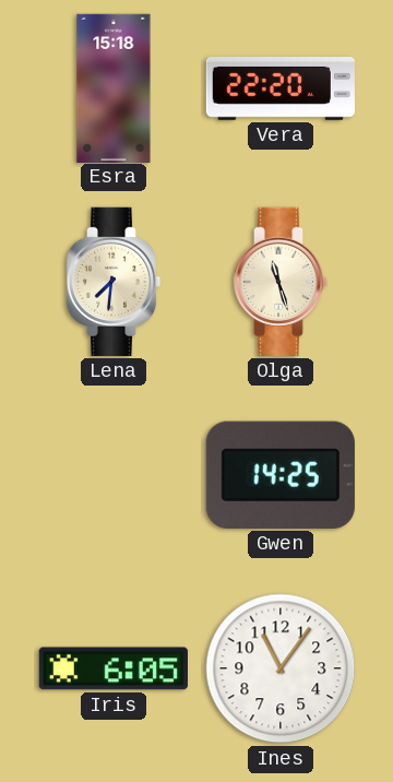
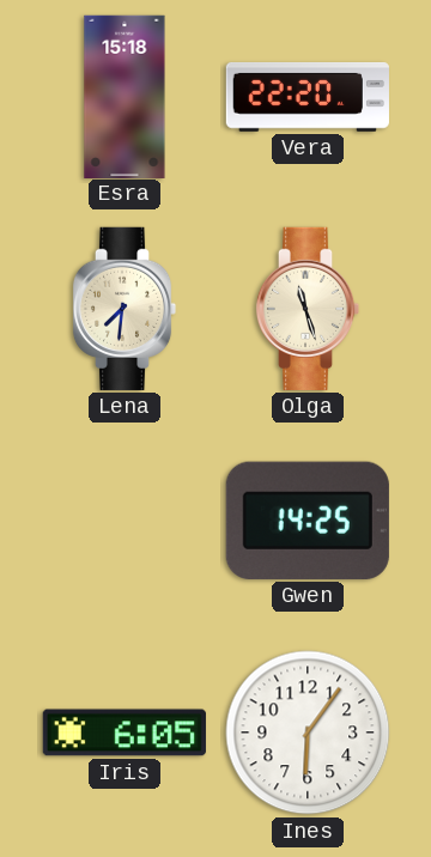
Ines: 11:06 -> 6:06
